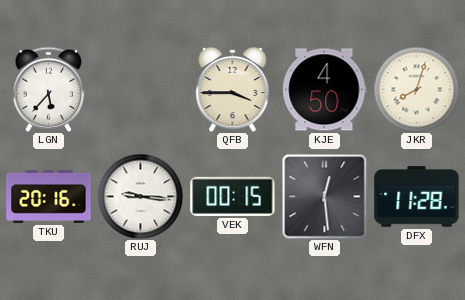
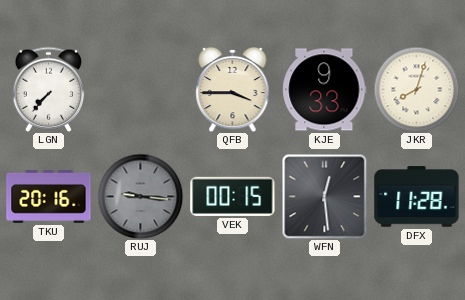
LGN: 5:37 -> 7:37
KJE: 4:50 -> 9:33
RUJ dial: white -> grey
